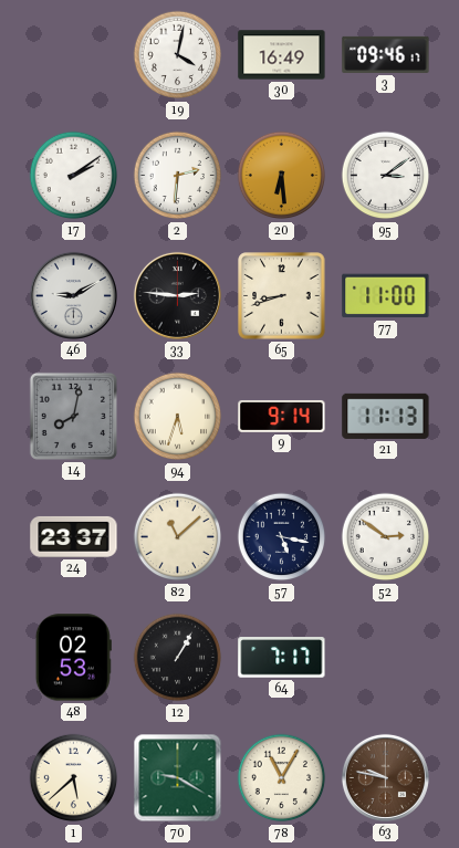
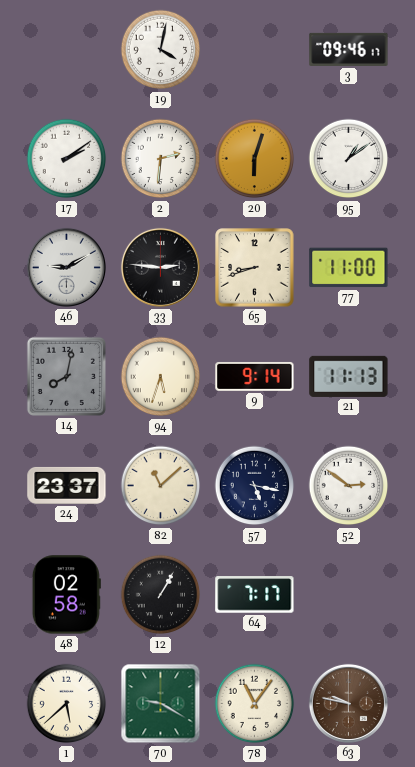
30: 16:49 -> none
20: 6:29 -> 6:03
95: 3:09 -> 1:09
48: 02:53 -> 02:58
78: 11:05 -> 11:06
